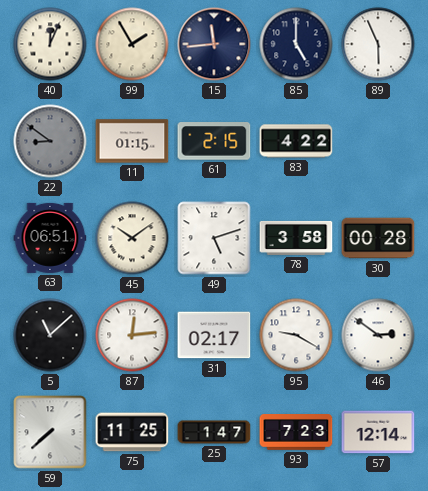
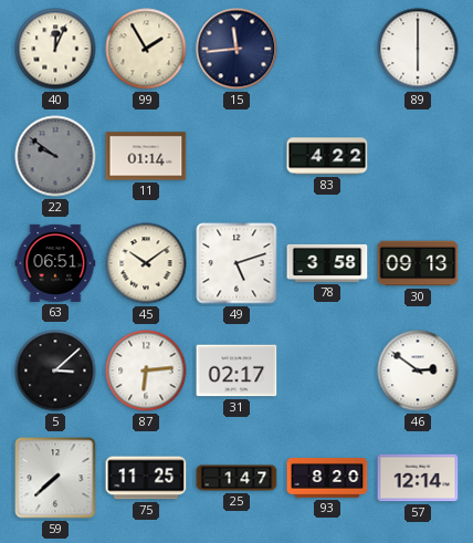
85: 5:00 -> none
89: 5:56 -> 6:00
22: 8:51 -> 9:51
11: 01:15 -> 01:14
61: 2:15 -> none
30: 00:28 -> 09:13
5: 11:08 -> 3:08
87: 12:14 -> 6:14
95: 9:20 -> none
93: 7:23 -> 8:20
